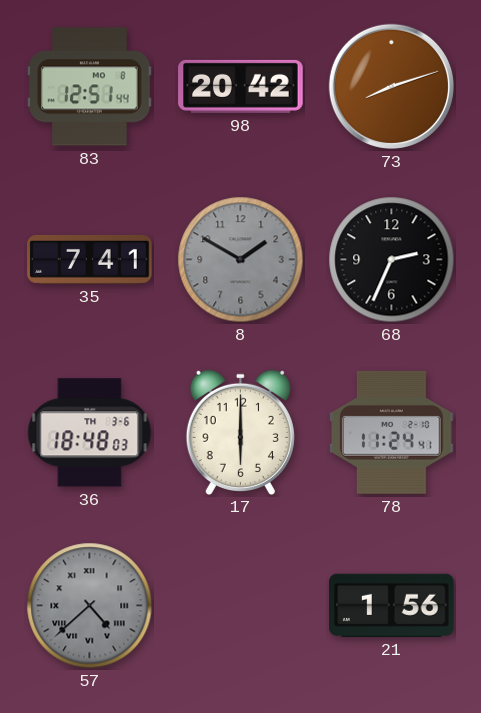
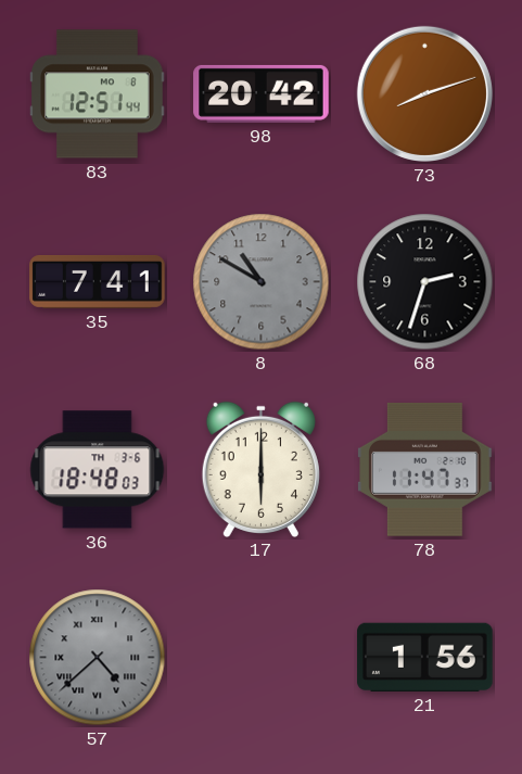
8: 1:50 -> 10:50
68: 2:34 -> 2:33
78: 11:24 -> 11:47
